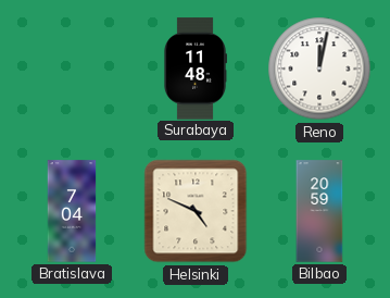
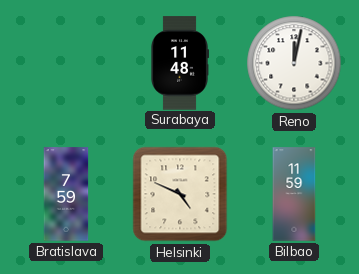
Bratislava: 7:04 -> 7:59
Bilbao: 20:59 -> 11:59
